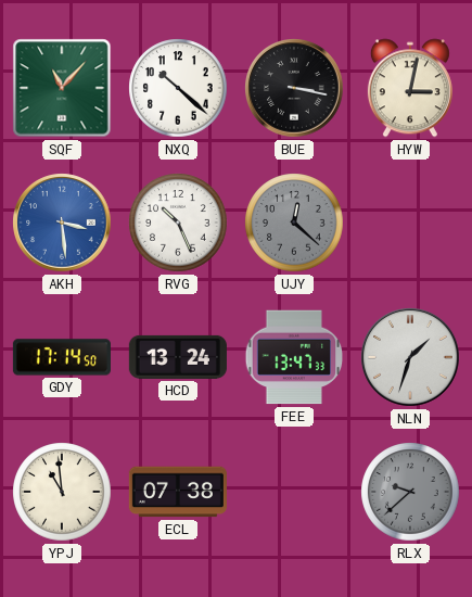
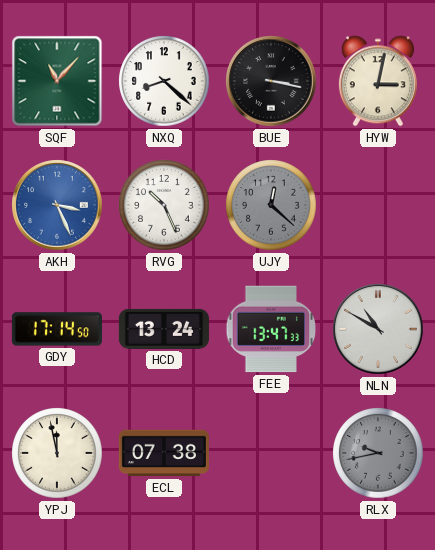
NXQ: 10:22 -> 8:22
AKH: 3:29 -> 3:26
NLN: 1:33 -> 10:50
YPJ: 10:59 -> 11:58
RLX: 9:38 -> 9:43
